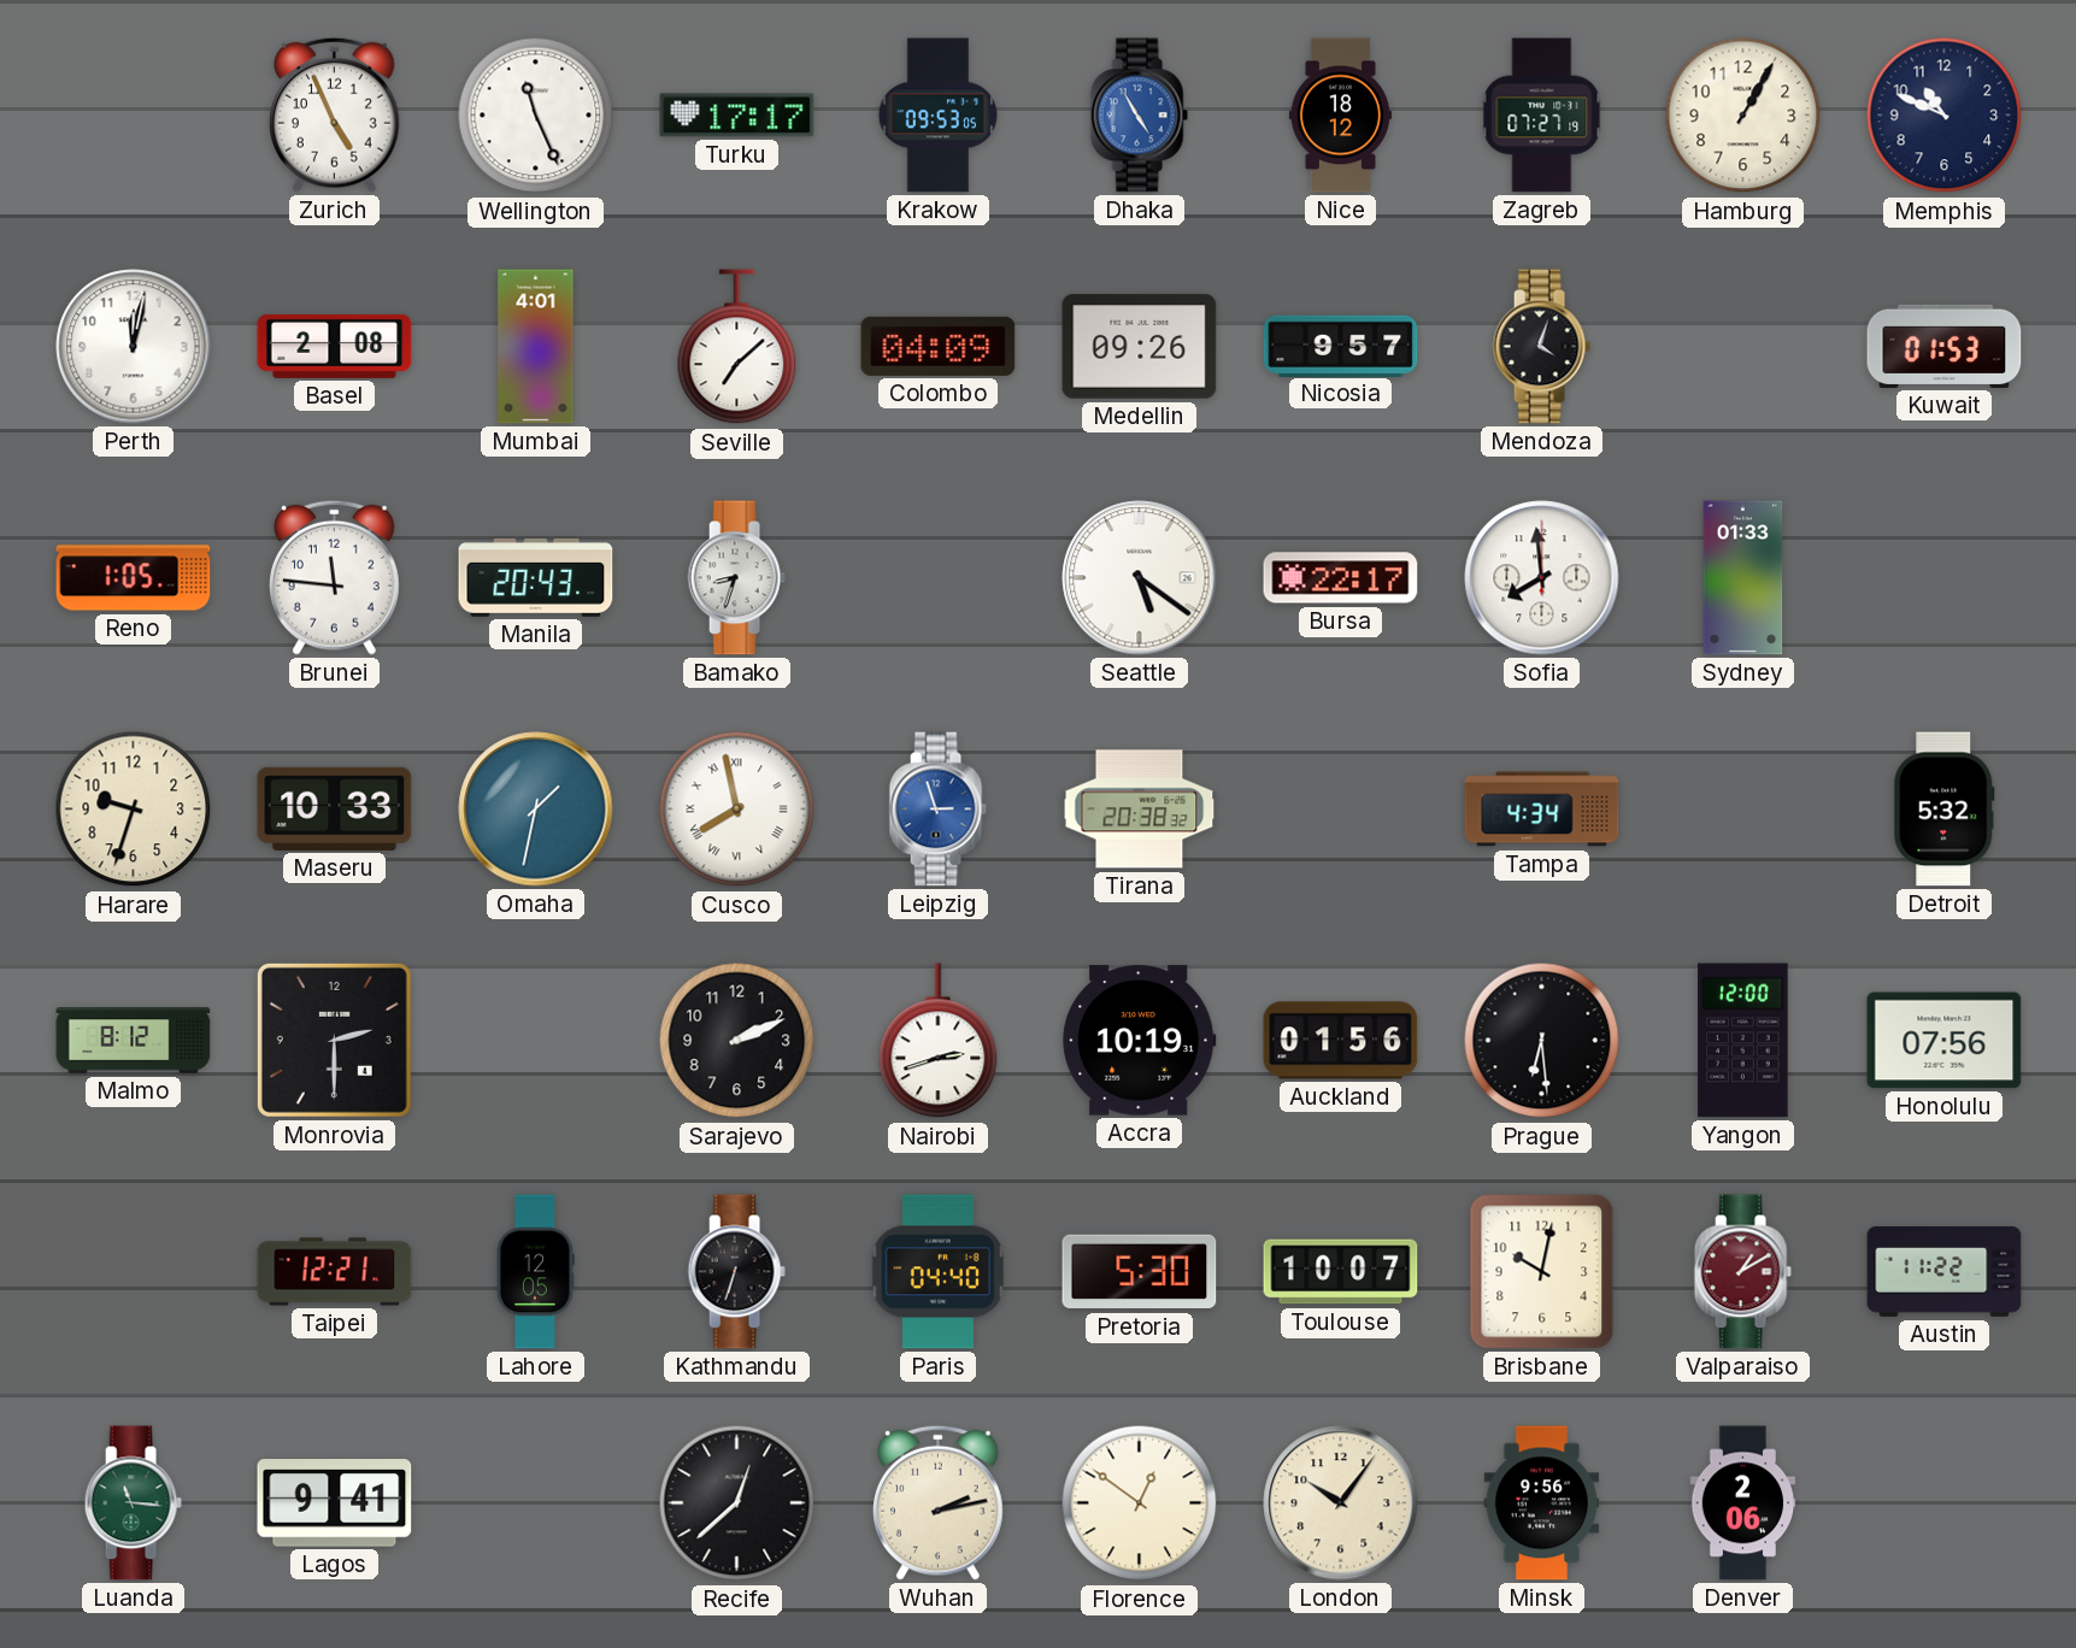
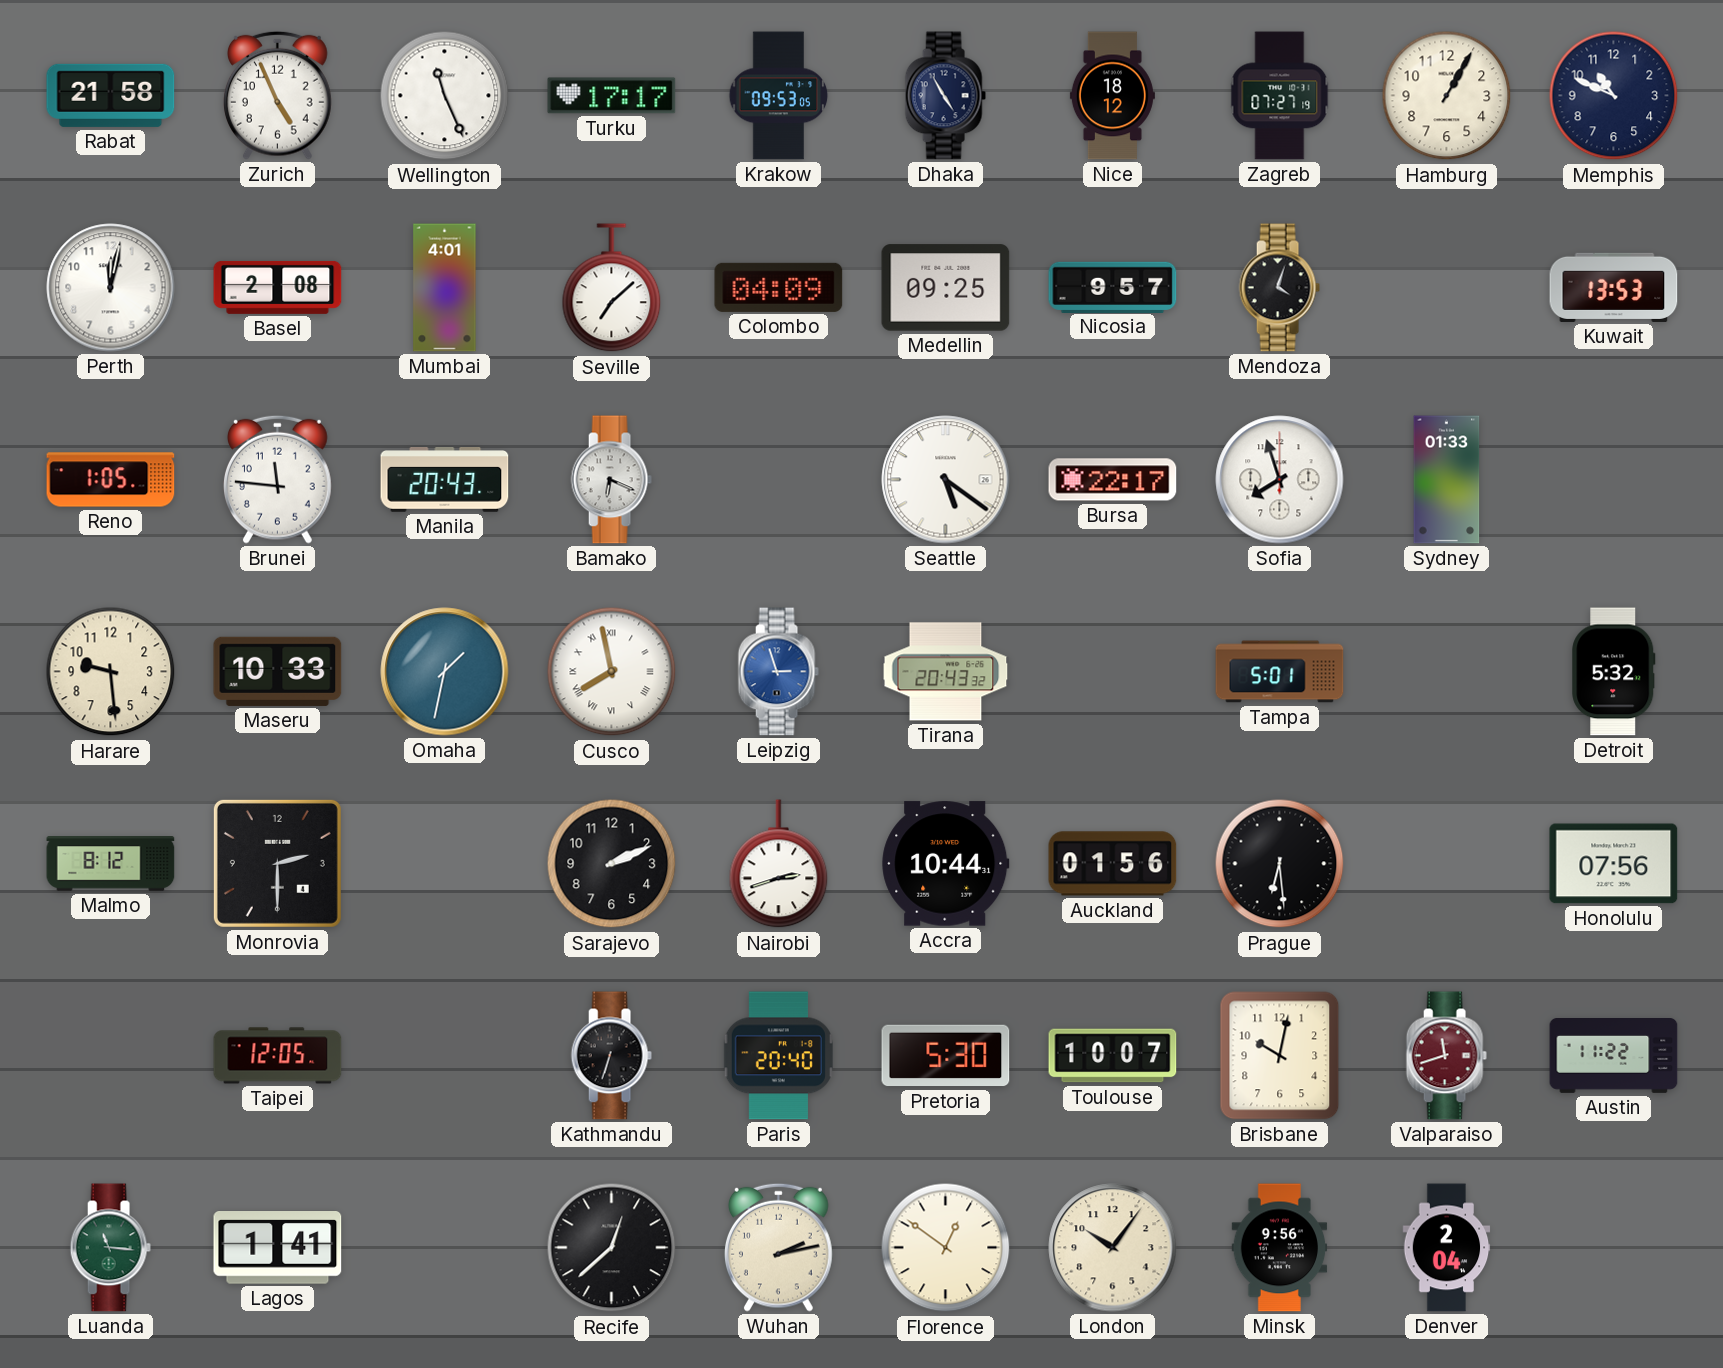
Rabat: none -> 21:58
Dhaka dial: blue -> navy
Medellin: 09:26 -> 09:25
Kuwait: 01:53 -> 13:53
Bamako: 8:33 -> 6:19
Sofia: 7:59 -> 7:57
Harare: 9:33 -> 9:29
Tirana: 20:38 -> 20:43
Tampa: 4:34 -> 5:01
Accra: 10:19 -> 10:44
Yangon: 12:00 -> none
Taipei: 12:21 -> 12:05
Lahore: 12:05 -> none
Paris: 04:40 -> 20:40
Valparaiso: 1:10 -> 11:42
Lagos: 9:41 -> 1:41
Denver: 2:06 -> 2:04
